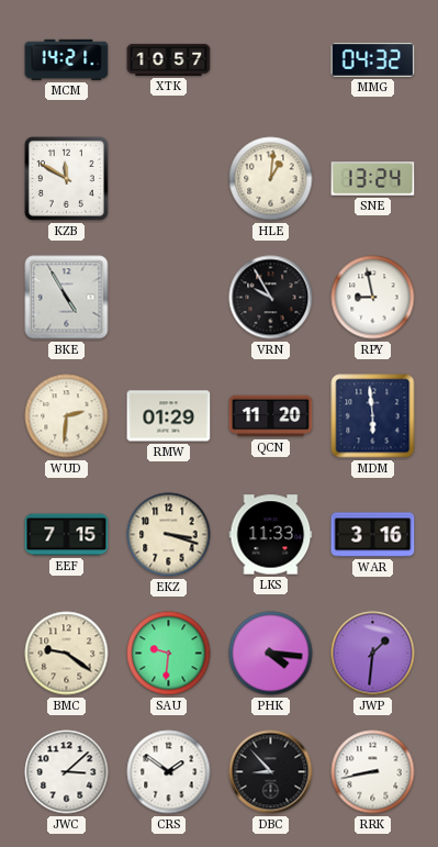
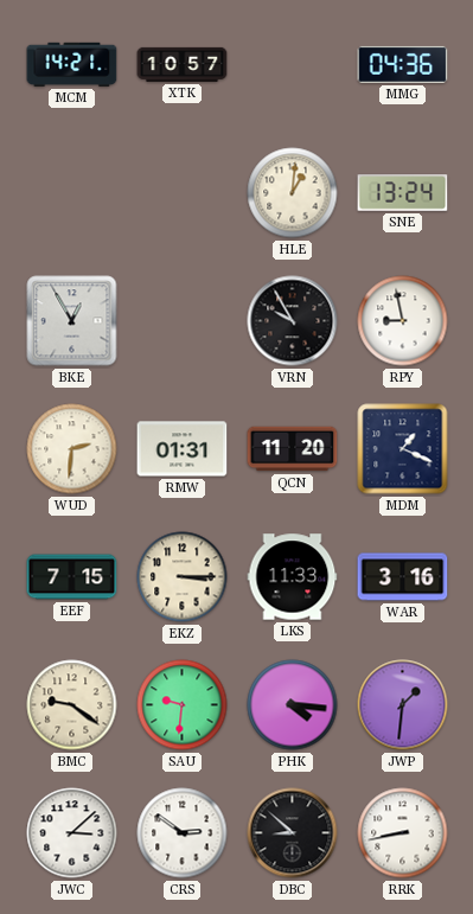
MMG: 04:32 -> 04:36
KZB: 11:50 -> none
BKE: 4:55 -> 12:55
RMW: 01:29 -> 01:31
MDM: 5:59 -> 1:19
EKZ: 3:18 -> 3:15
CRS: 1:51 -> 2:51
DBC: 8:53 -> 8:52
